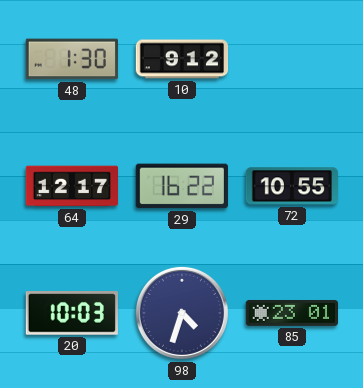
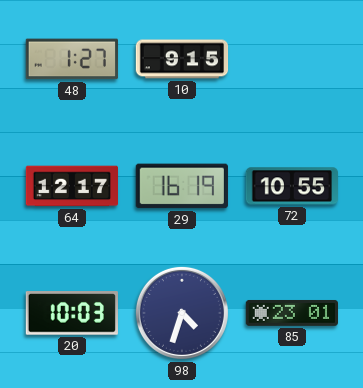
48: 1:30 -> 1:27
10: 9:12 -> 9:15
29: 16:22 -> 16:19
